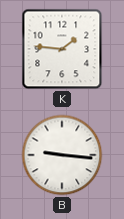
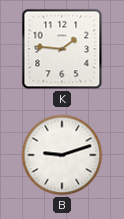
B: 9:16 -> 9:12
